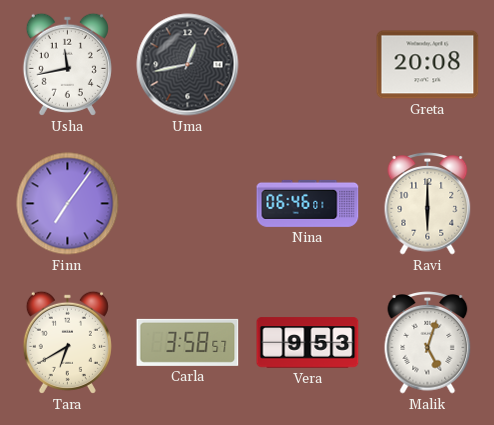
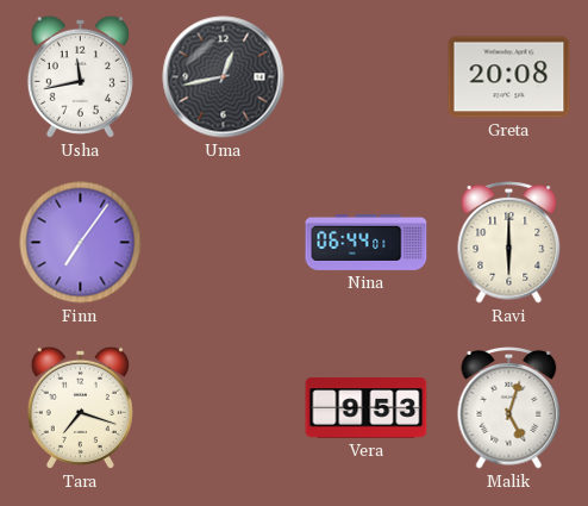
Nina: 06:46 -> 06:44
Tara: 6:40 -> 7:18
Carla: 3:58 -> none
